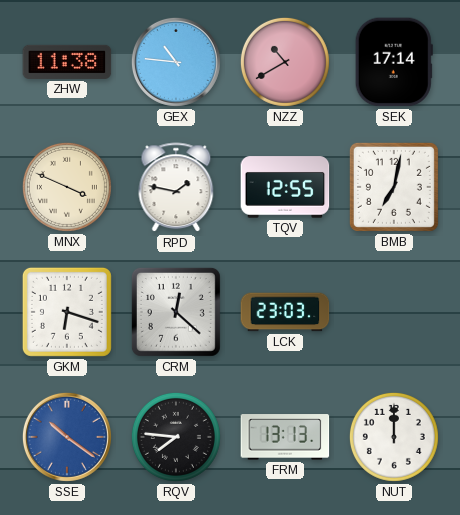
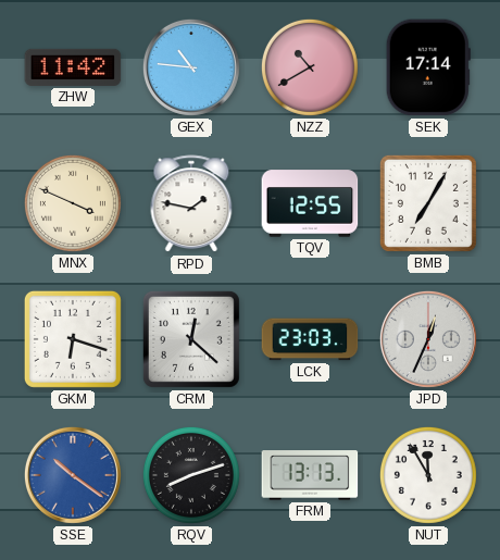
ZHW: 11:38 -> 11:42
BMB: 7:02 -> 7:05
JPD: none -> 12:34
RQV: 7:46 -> 8:12
NUT: 12:00 -> 11:55
